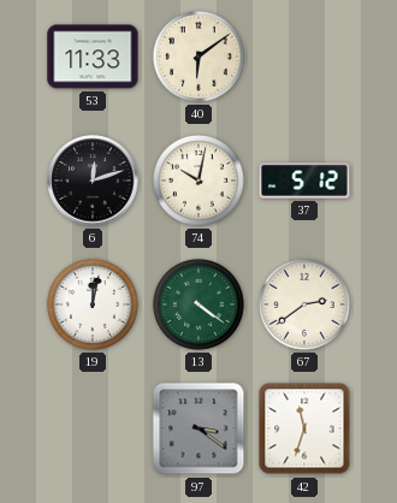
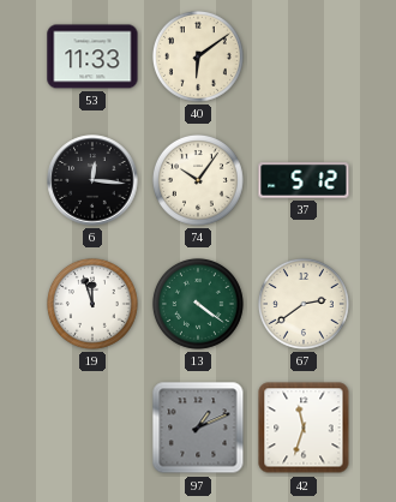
6: 12:12 -> 12:16
74: 10:02 -> 10:06
19: 12:02 -> 11:57
97: 3:21 -> 1:11
